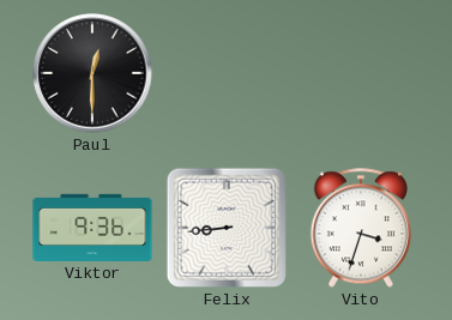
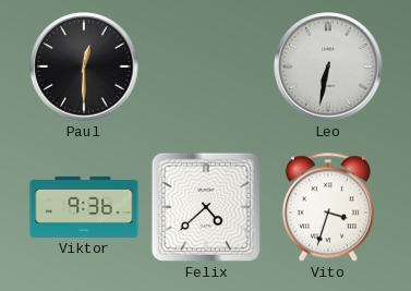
Leo: none -> 6:32
Felix: 8:44 -> 4:38
